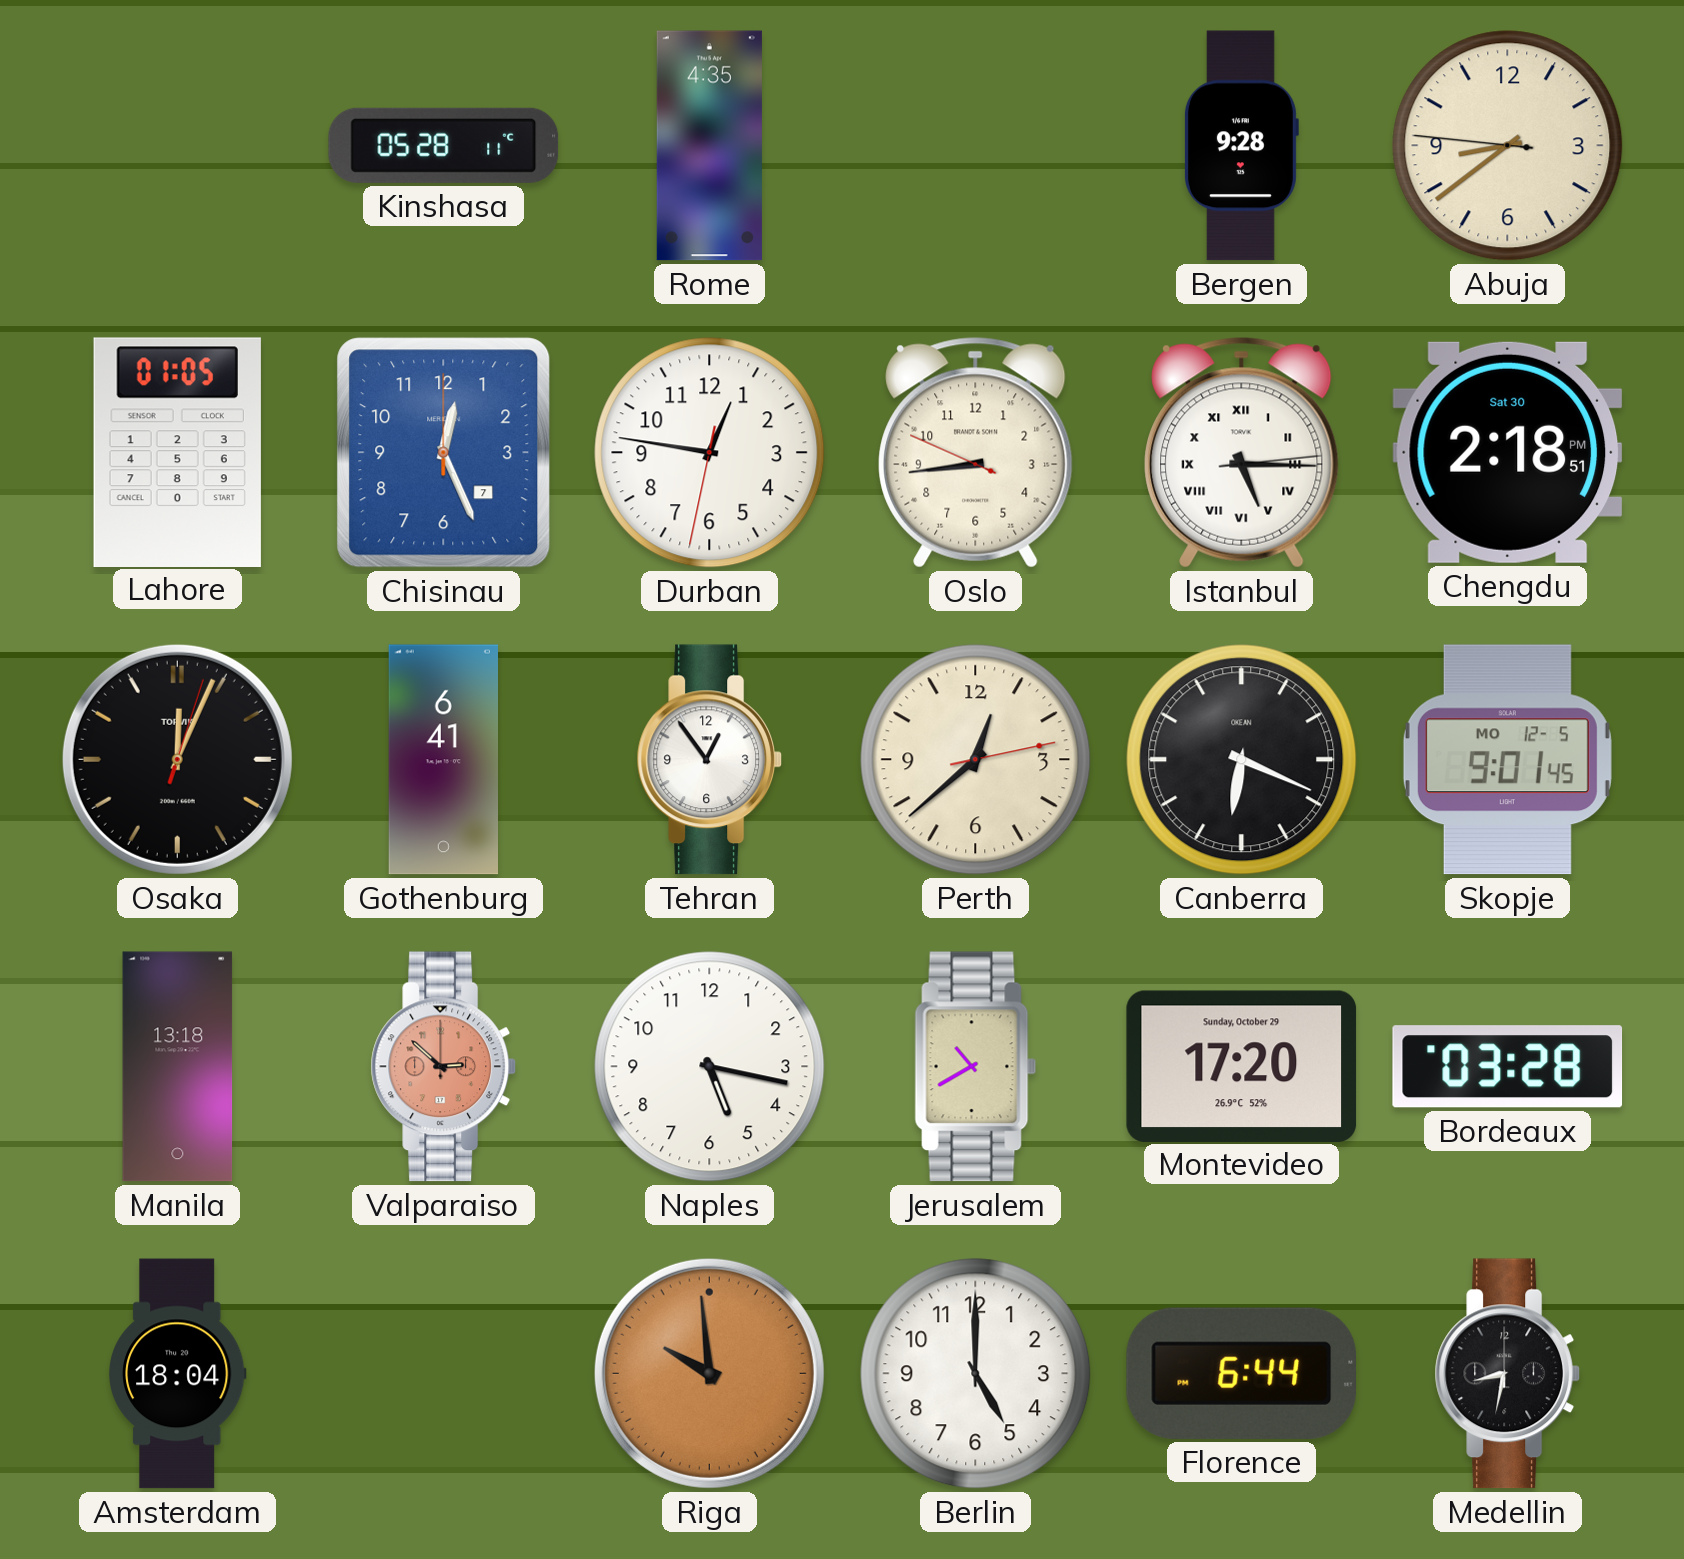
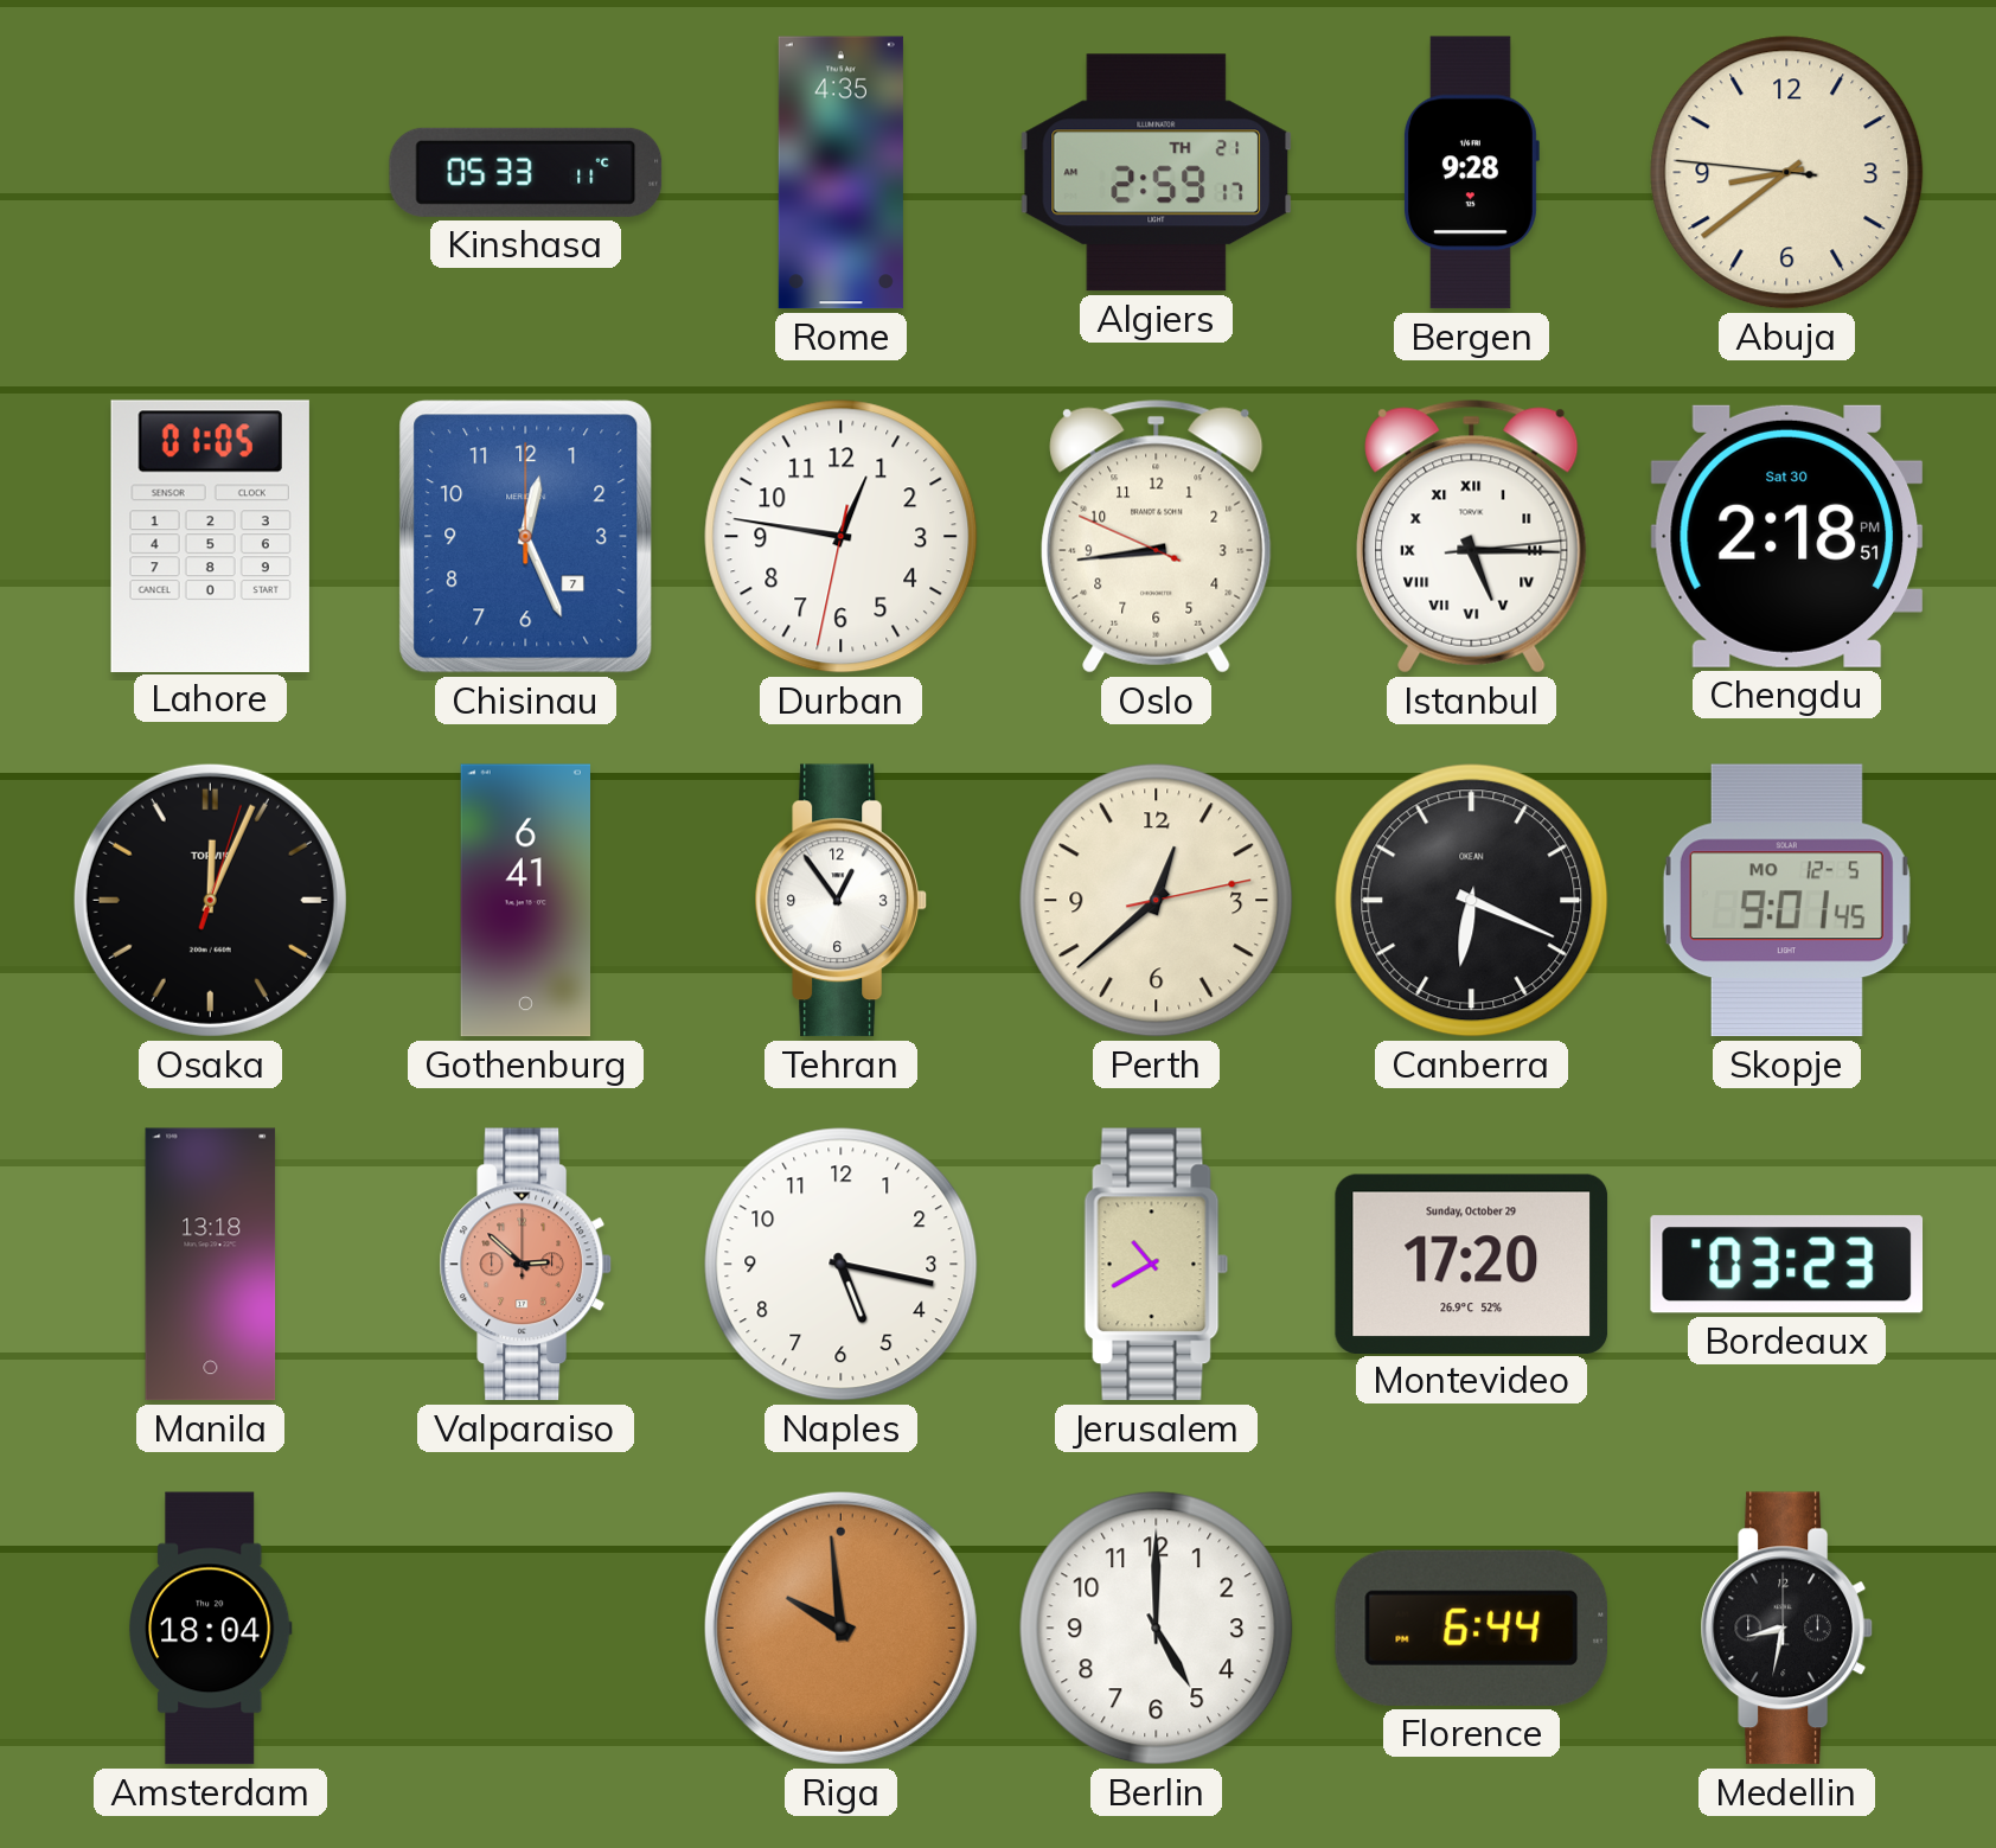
Kinshasa: 05:28 -> 05:33
Algiers: none -> 2:59
Bordeaux: 03:28 -> 03:23
